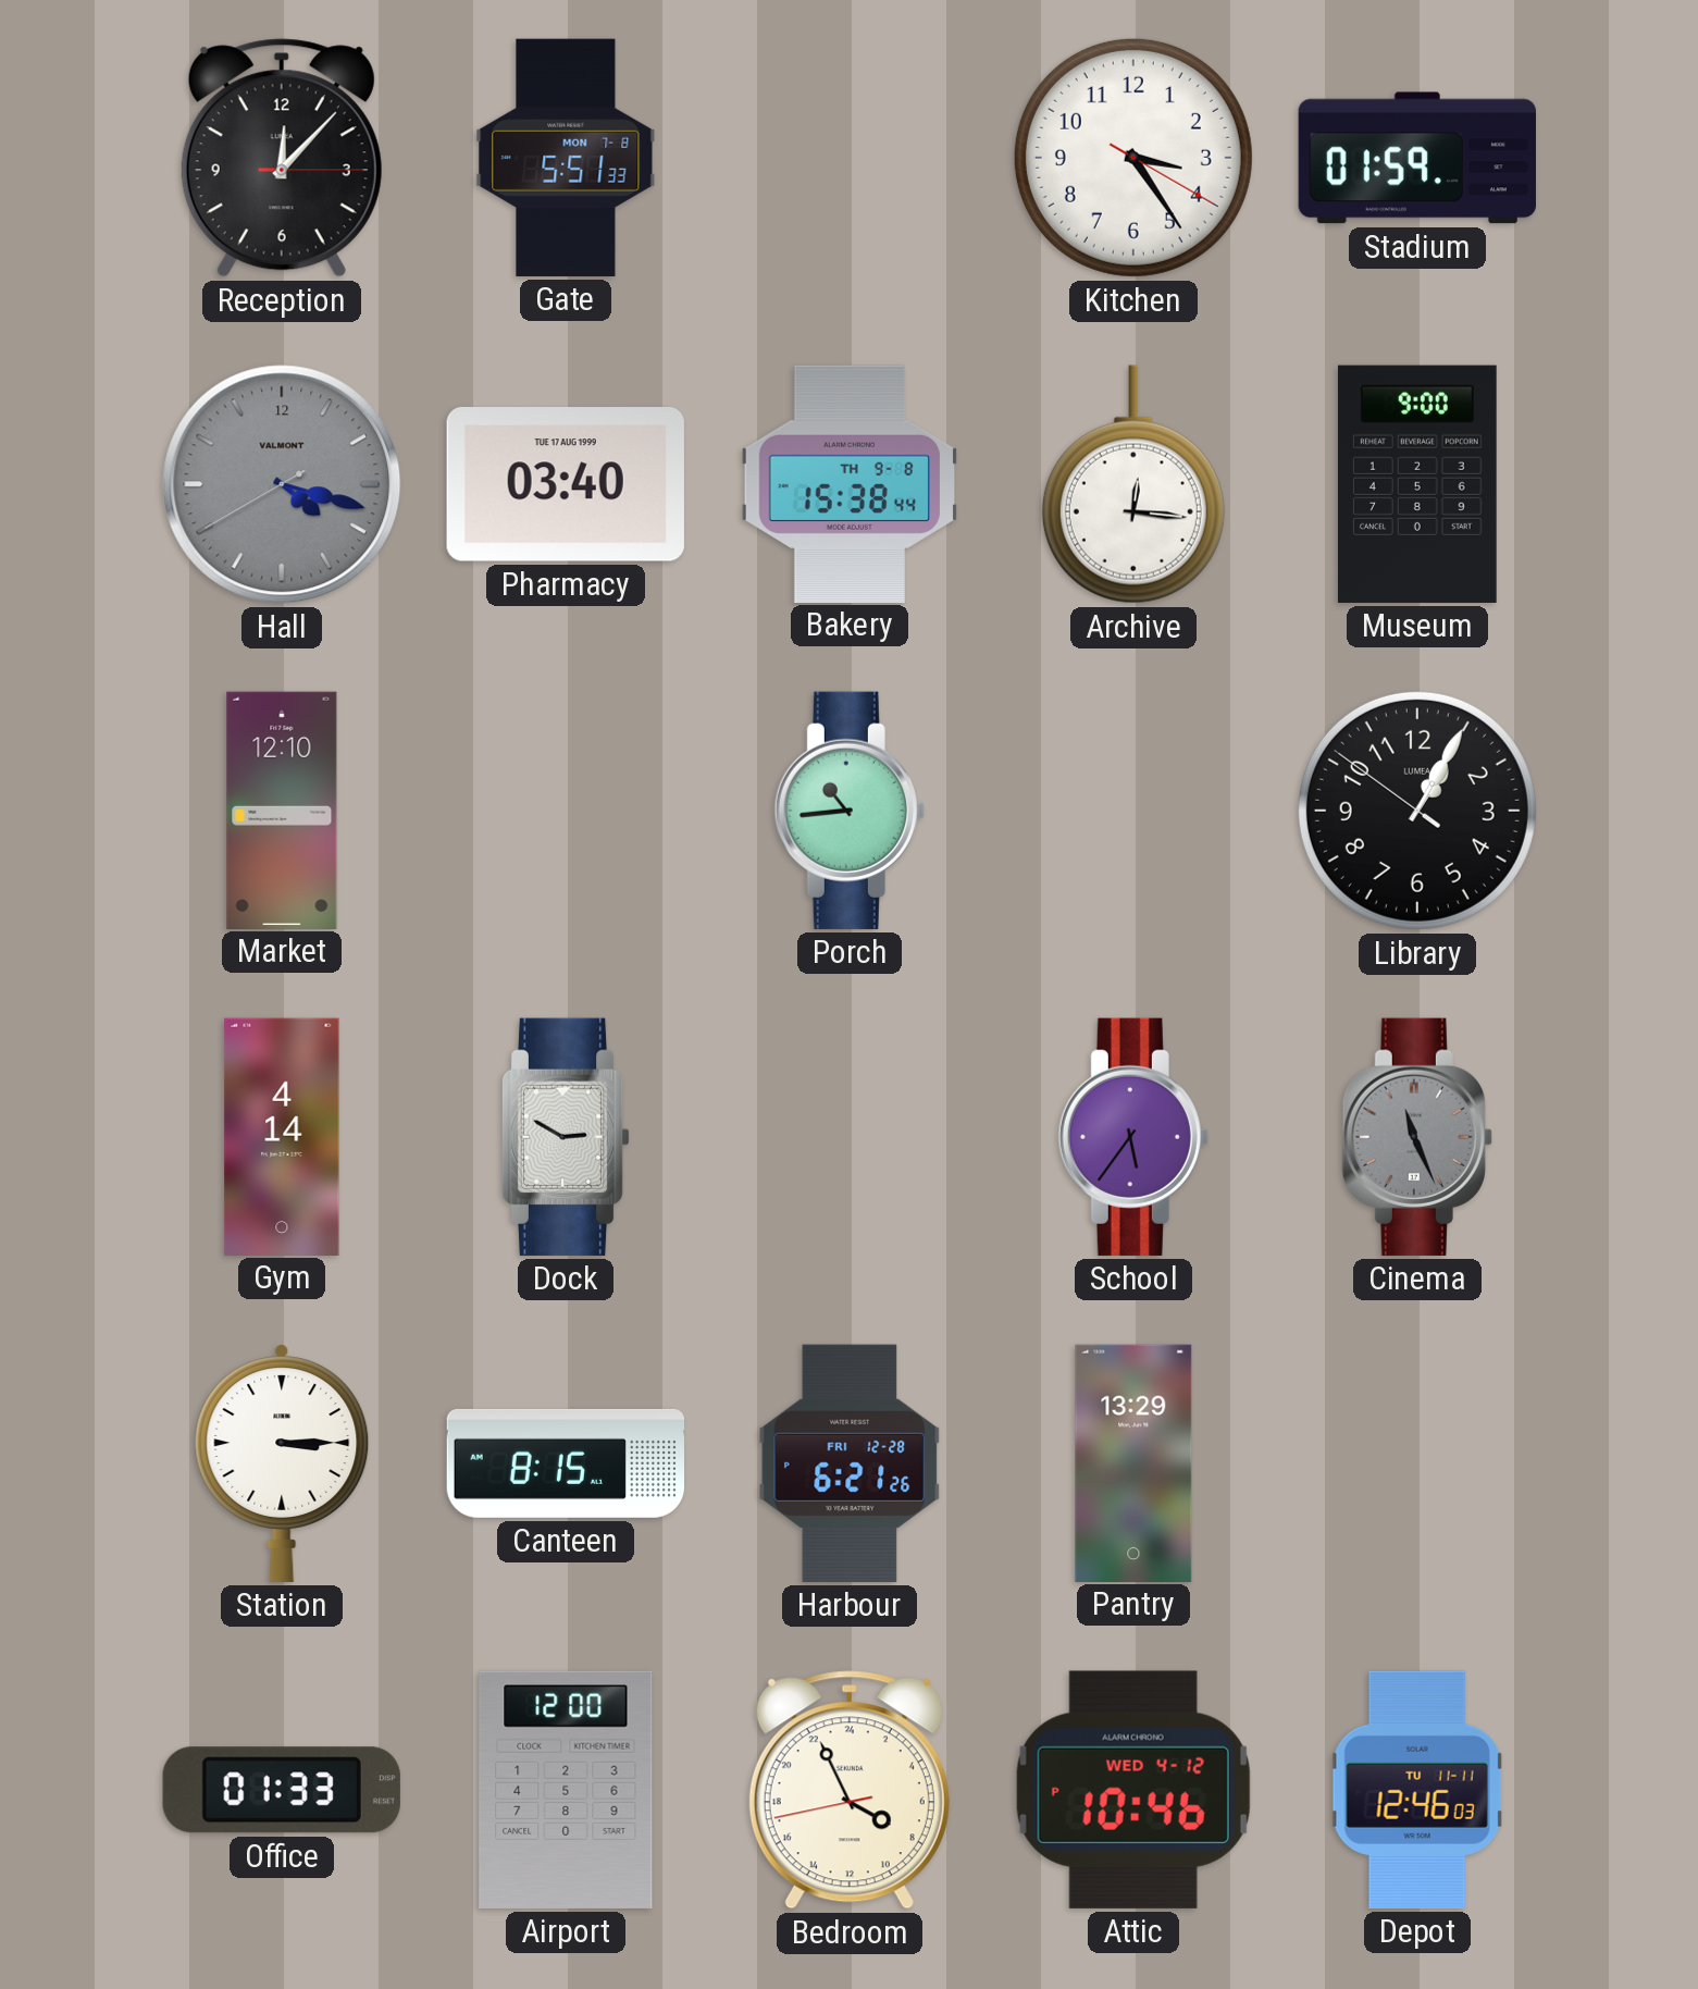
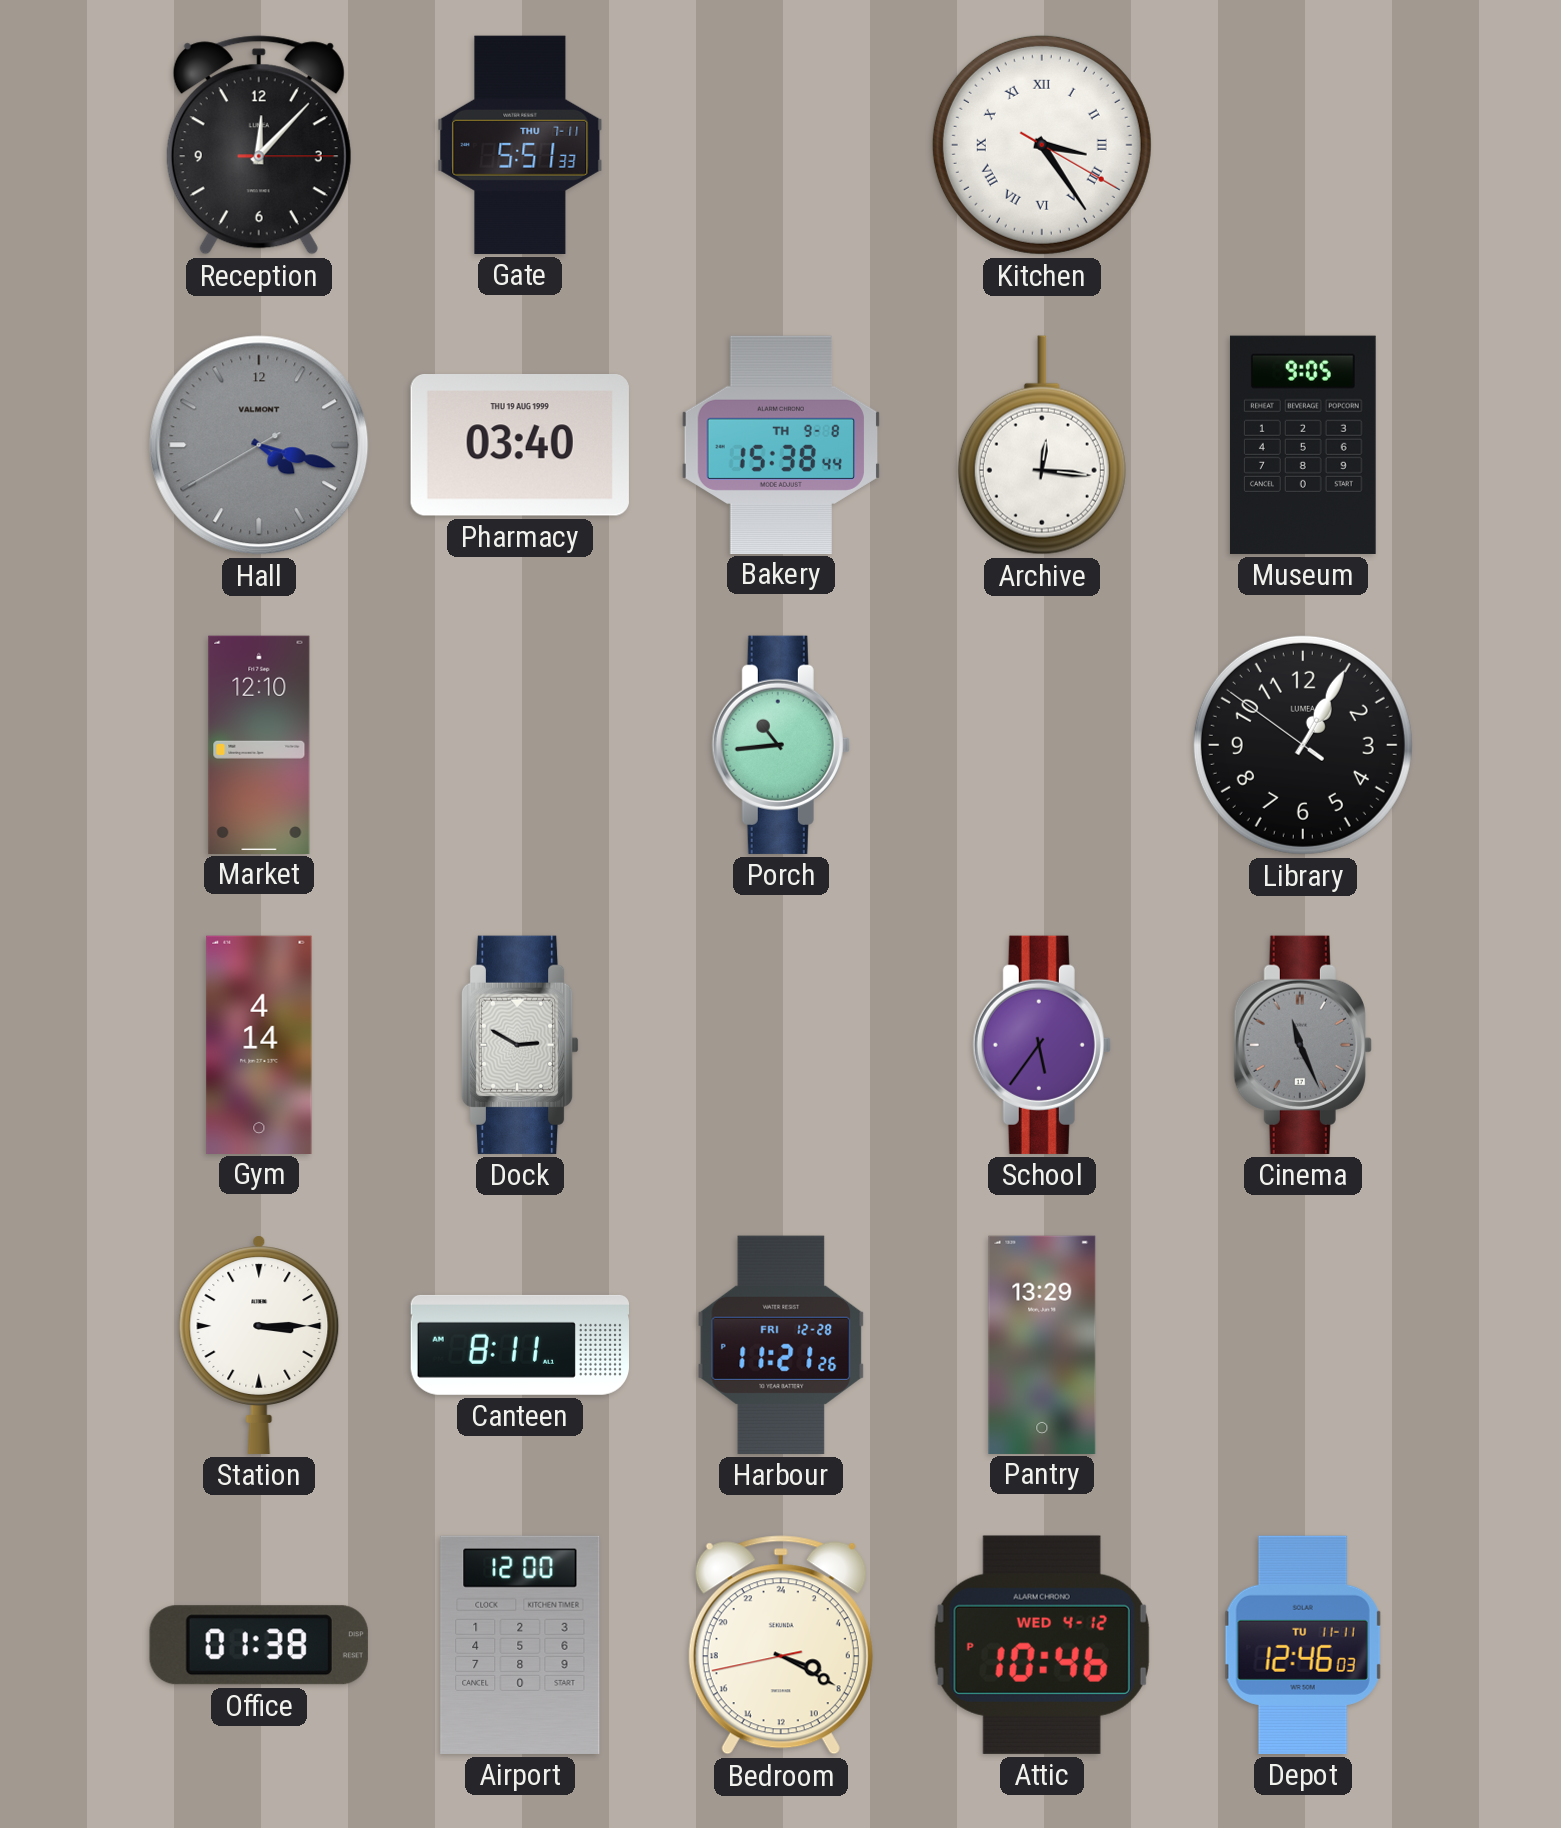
Gate date: MON 7-8 -> THU 7-11
Kitchen numerals: Arabic -> Roman
Stadium: 01:59 -> none
Pharmacy date: TUE 17 AUG 1999 -> THU 19 AUG 1999
Museum: 9:00 -> 9:05
Canteen: 8:15 -> 8:11
Harbour: 6:21 -> 11:21
Office: 01:33 -> 01:38
Bedroom: 7:55 -> 7:19
